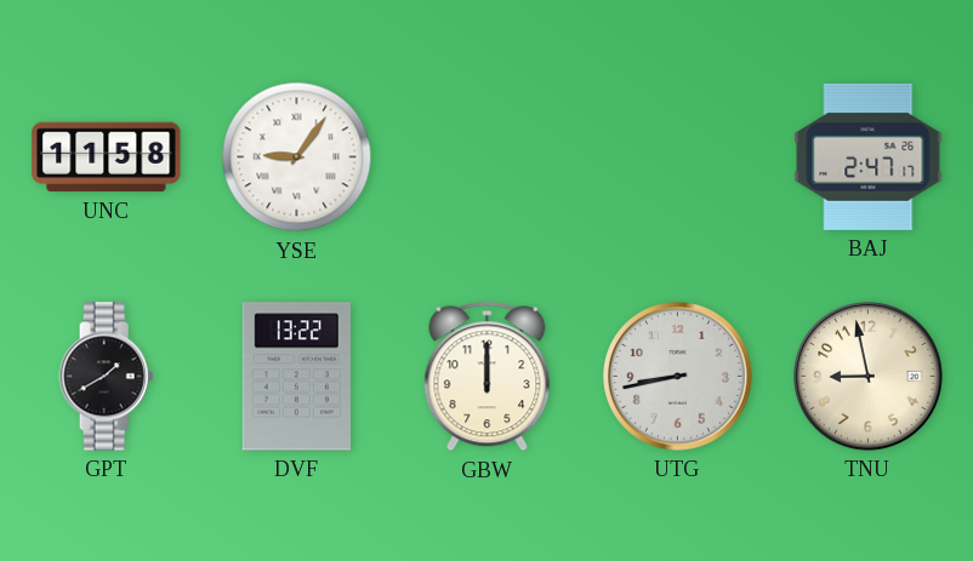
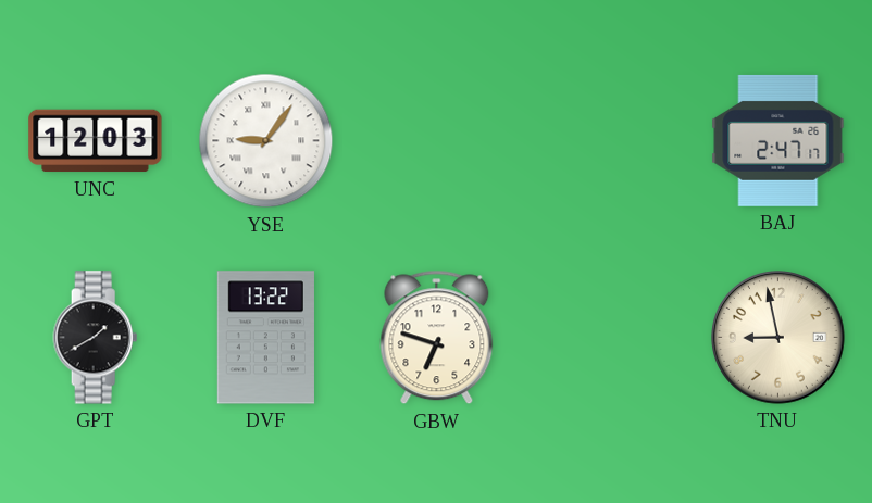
UNC: 11:58 -> 12:03
GBW: 12:00 -> 6:48
UTG: 8:43 -> none
